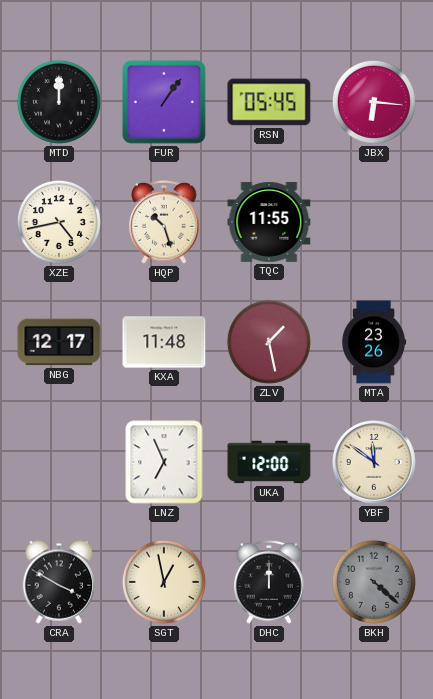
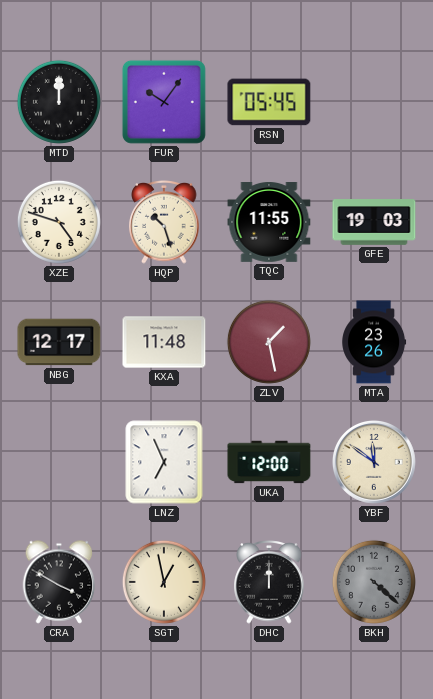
FUR: 1:06 -> 10:06
JBX: 6:16 -> none
XZE: 4:43 -> 4:48
GFE: none -> 19:03
